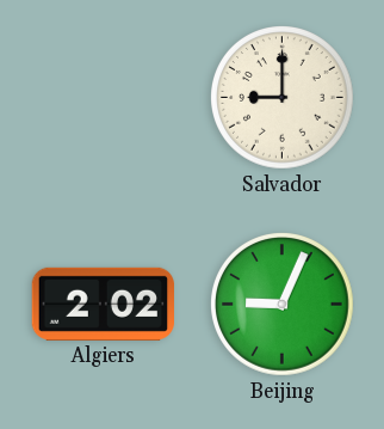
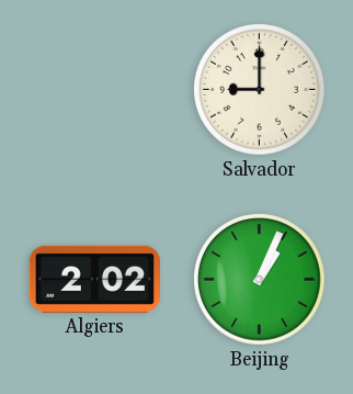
Beijing: 9:04 -> 1:04
